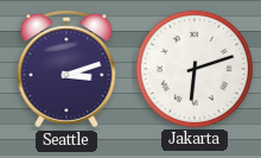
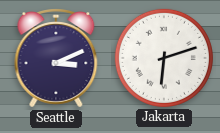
Seattle: 3:12 -> 3:11
